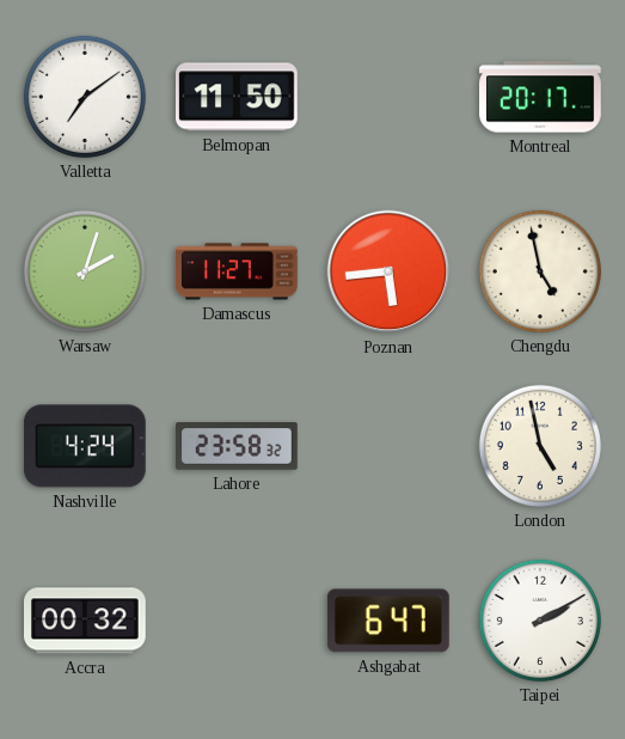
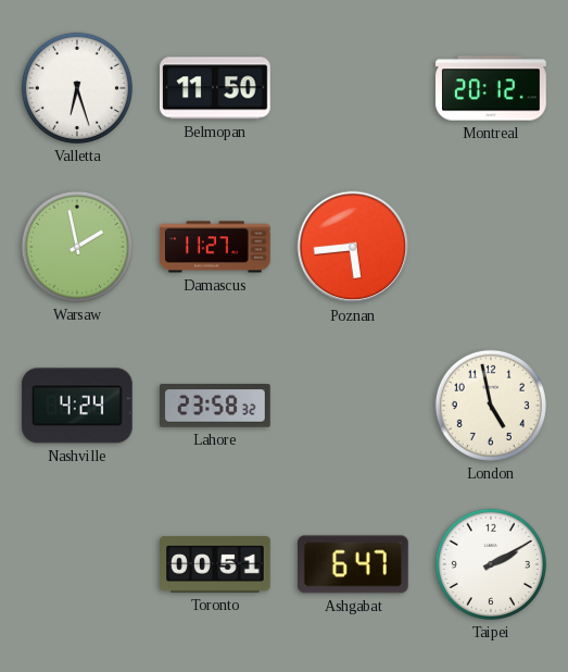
Valletta: 7:09 -> 6:27
Montreal: 20:17 -> 20:12
Warsaw: 2:03 -> 1:58
Chengdu: 4:58 -> none
Accra: 00:32 -> none
Toronto: none -> 00:51
